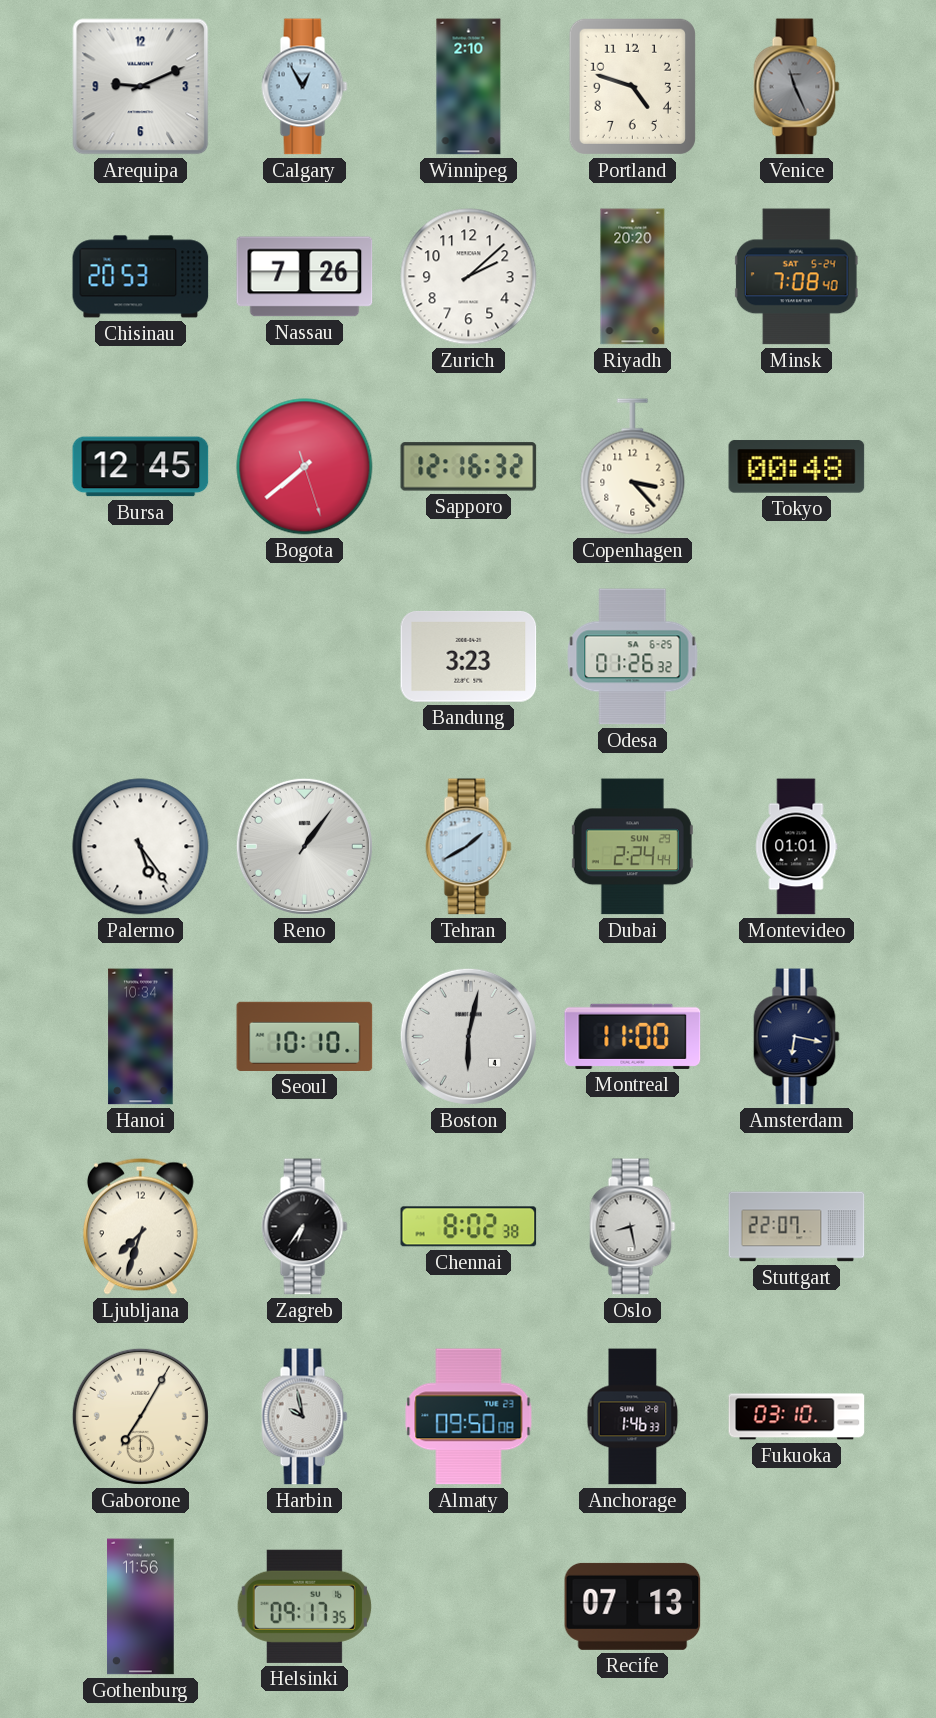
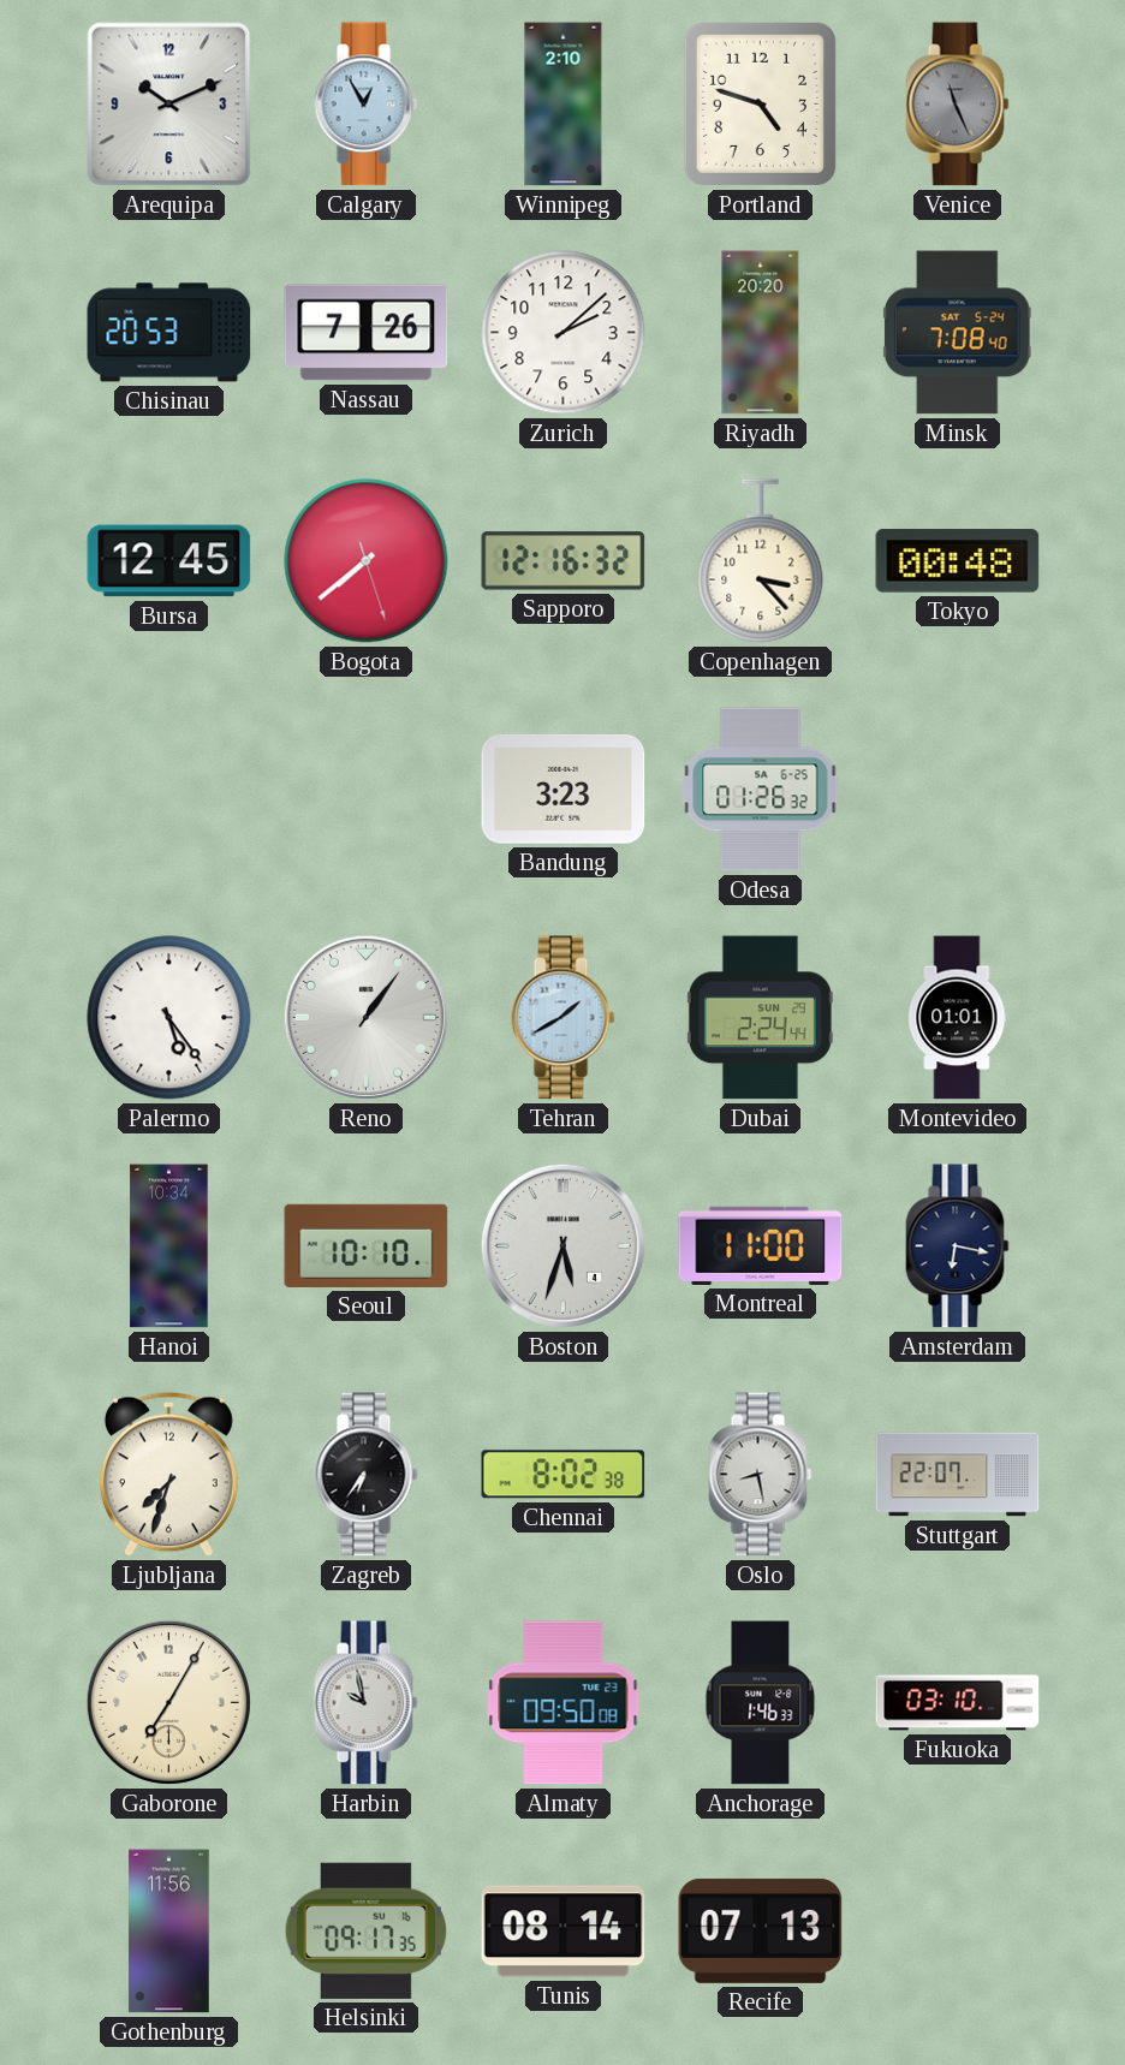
Arequipa: 9:11 -> 10:11
Boston: 6:02 -> 5:33
Tunis: none -> 08:14
